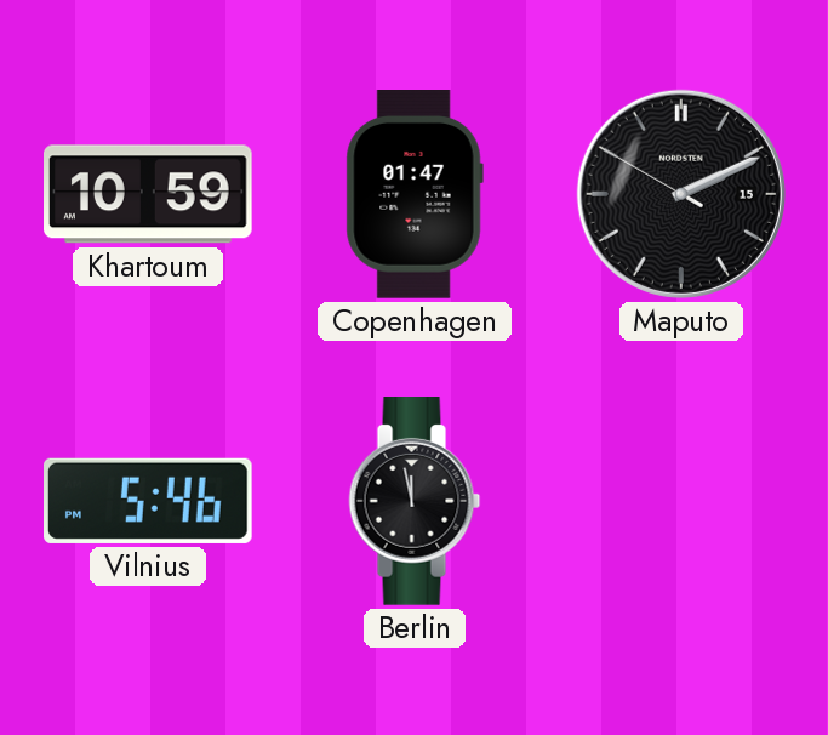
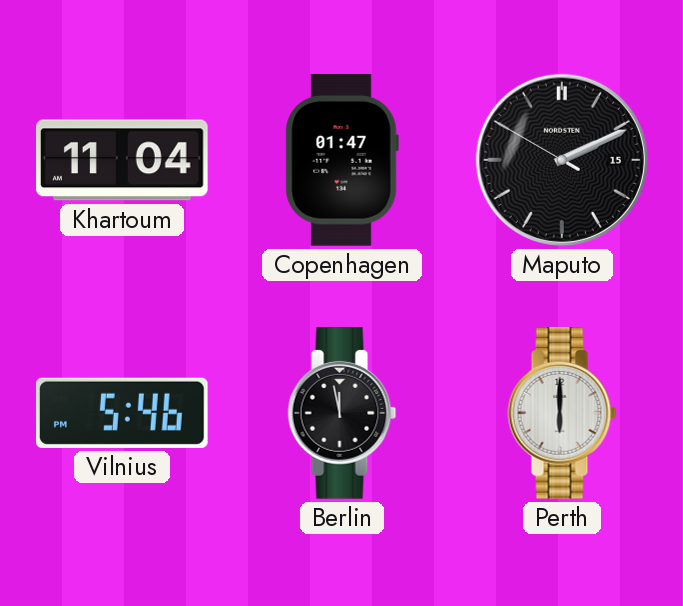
Khartoum: 10:59 -> 11:04
Perth: none -> 6:00
